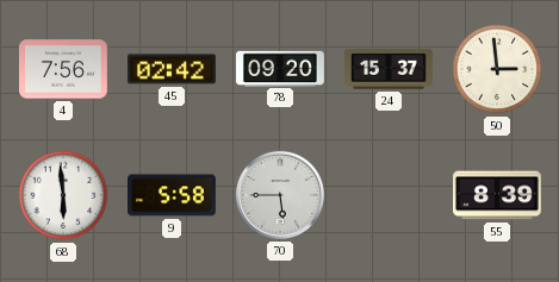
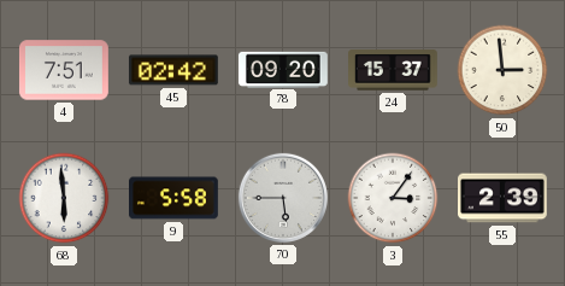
4: 7:56 -> 7:51
3: none -> 3:06
55: 8:39 -> 2:39
